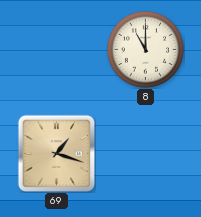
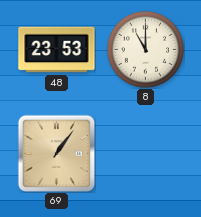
48: none -> 23:53
69: 1:18 -> 1:06
